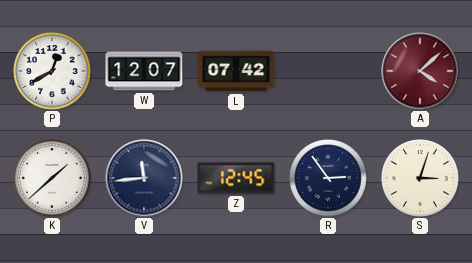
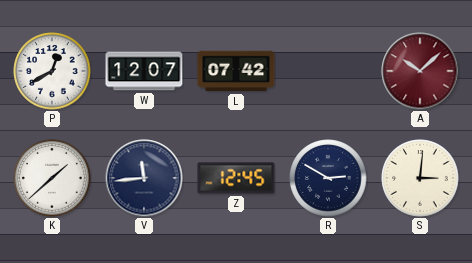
A: 4:08 -> 10:08
R: 2:54 -> 2:50
S: 3:03 -> 3:01
